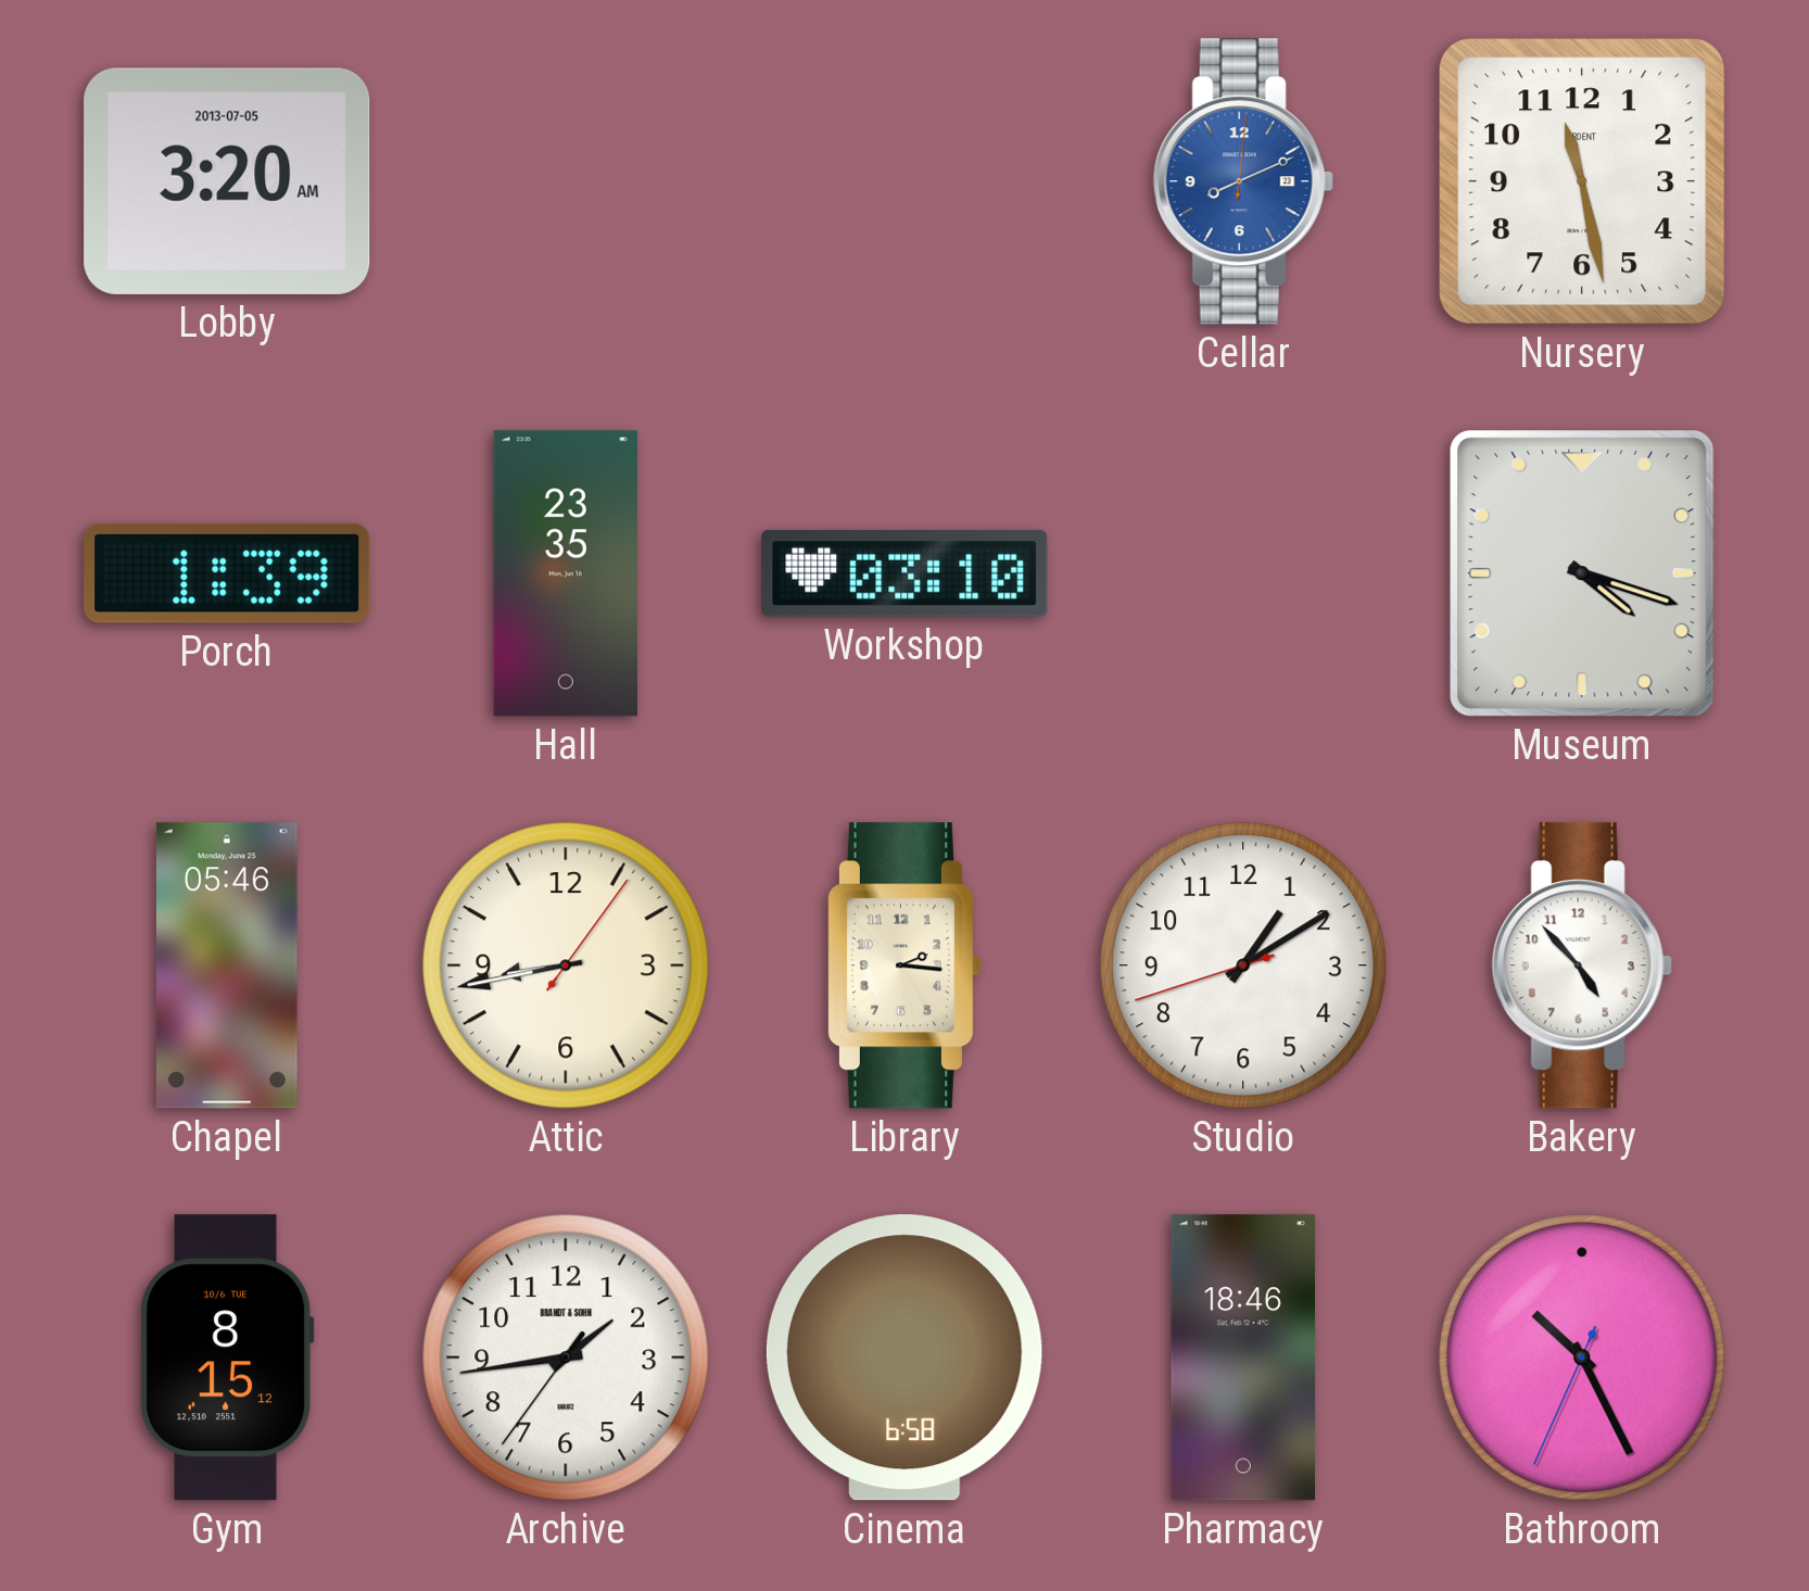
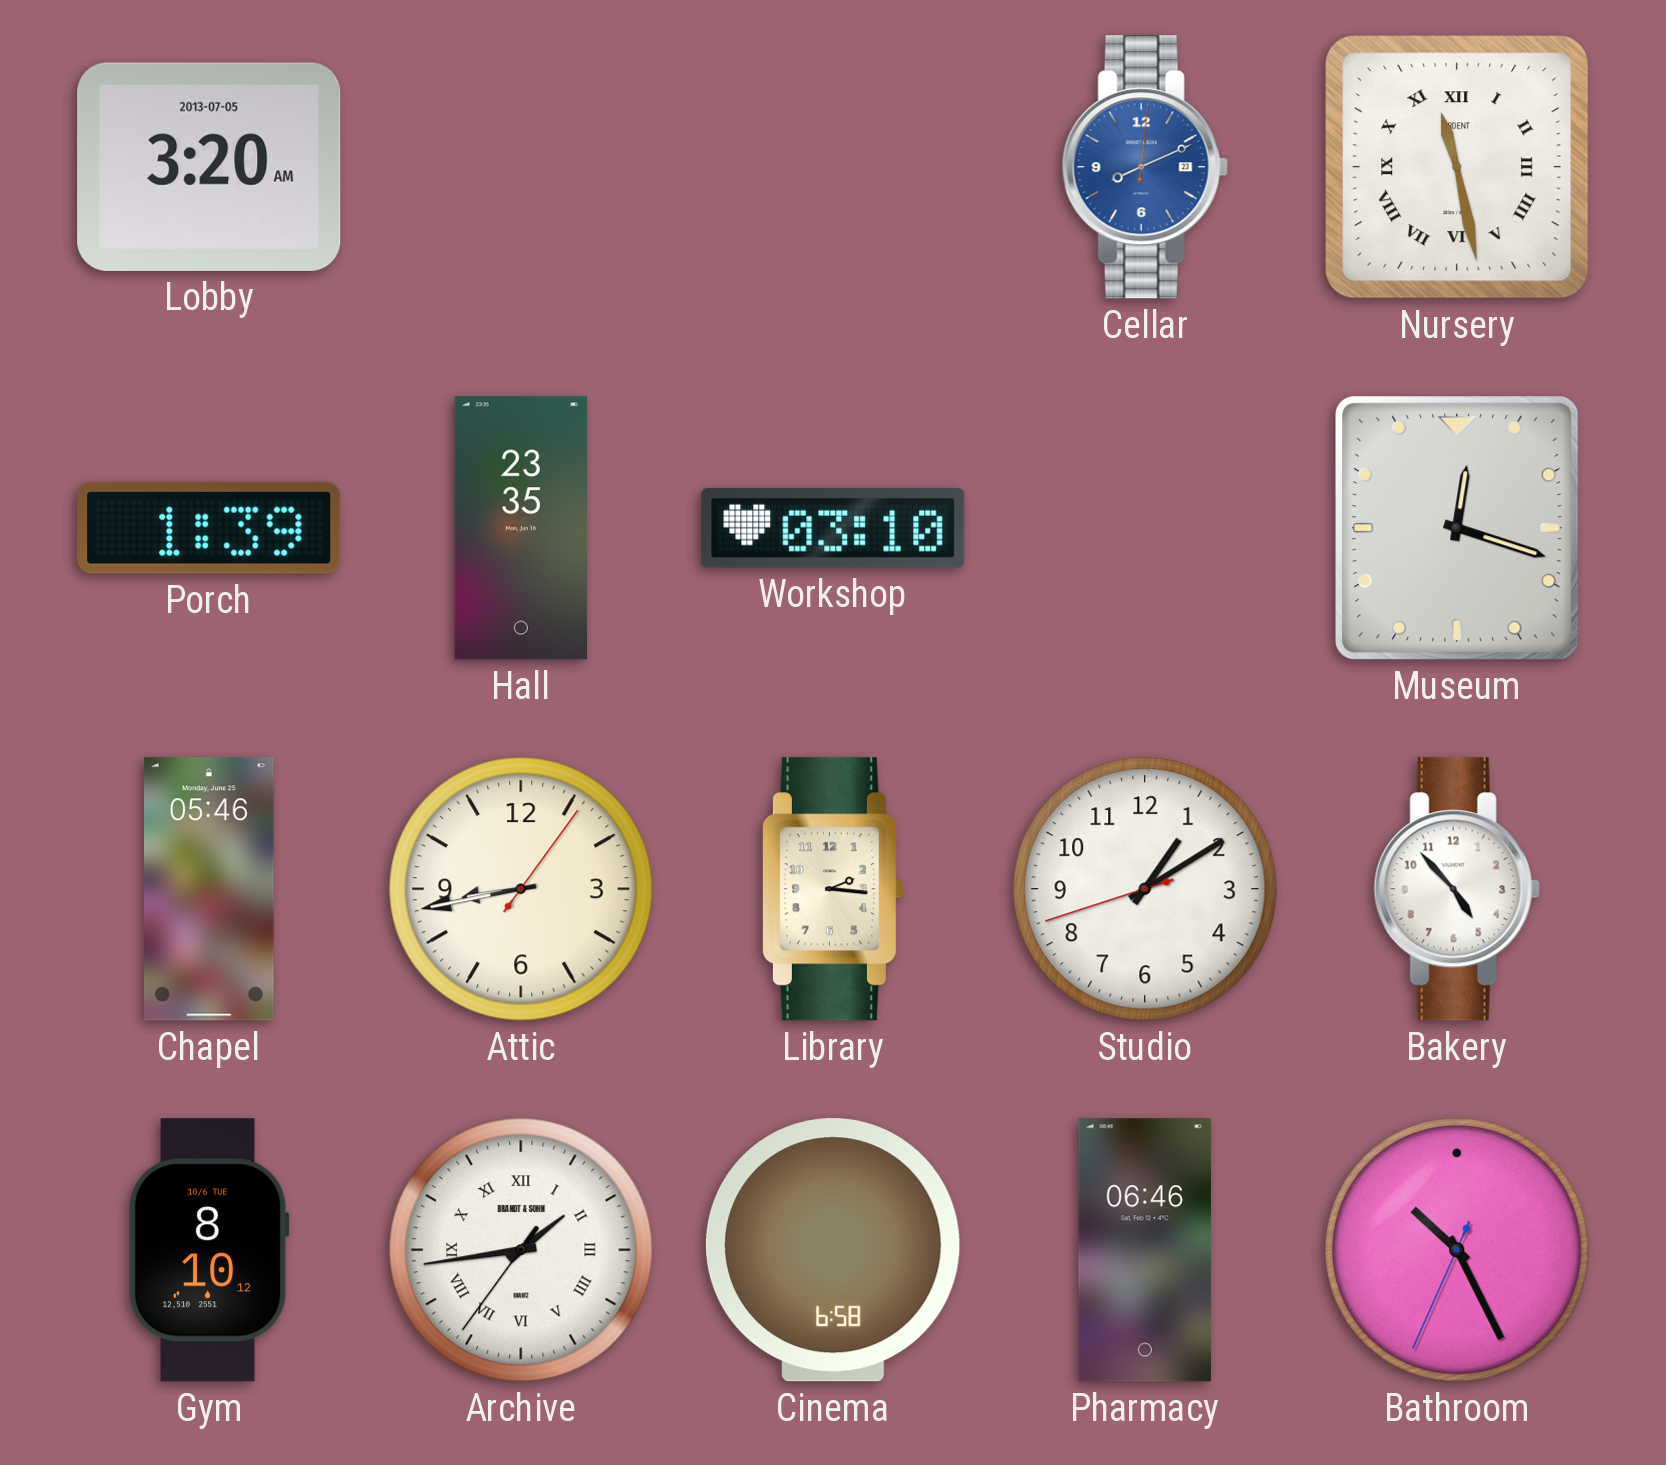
Nursery numerals: Arabic -> Roman
Museum: 4:18 -> 12:18
Gym: 8:15 -> 8:10
Archive numerals: Arabic -> Roman
Pharmacy: 18:46 -> 06:46
